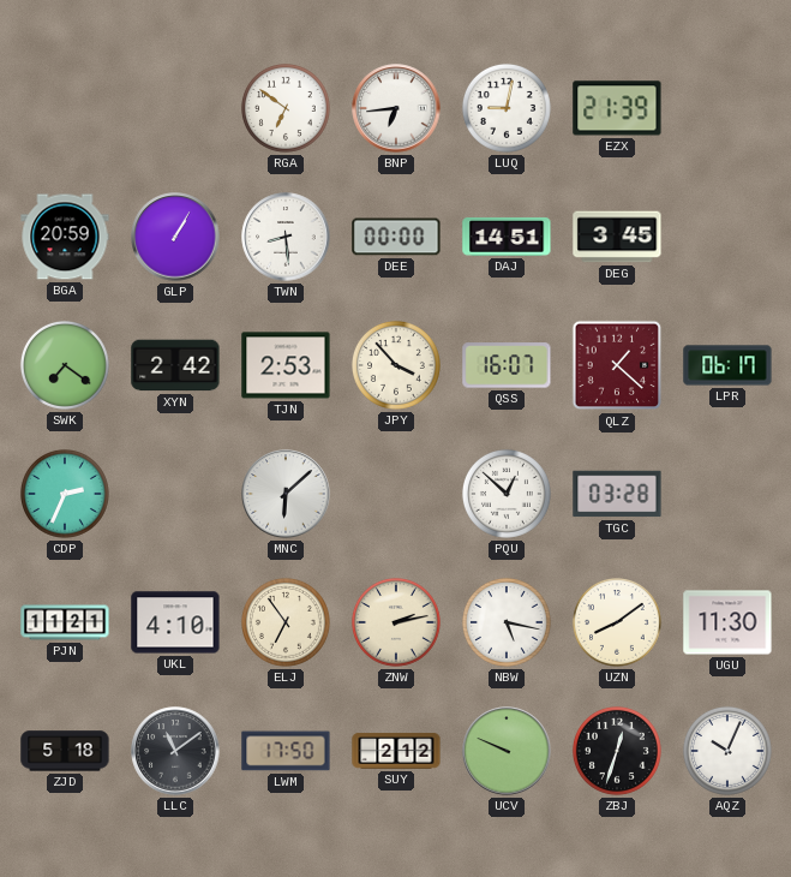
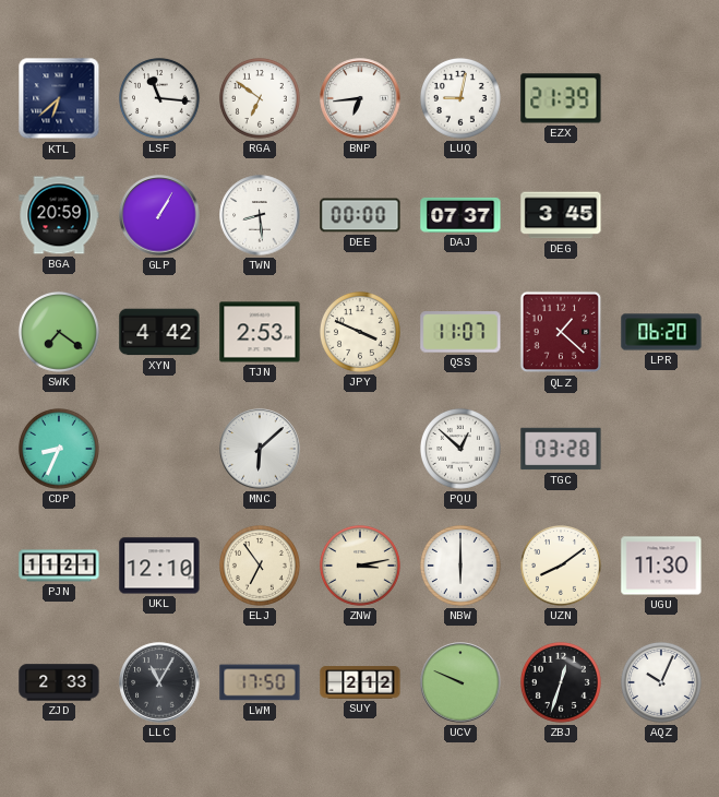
KTL: none -> 6:38
LSF: none -> 11:16
DAJ: 14:51 -> 07:37
XYN: 2:42 -> 4:42
JPY: 3:53 -> 3:49
QSS: 16:07 -> 11:07
LPR: 06:17 -> 06:20
CDP: 2:34 -> 8:34
UKL: 4:10 -> 12:10
ZNW: 2:13 -> 3:13
NBW: 5:17 -> 6:00
ZJD: 5:18 -> 2:33
LLC: 11:09 -> 11:05
